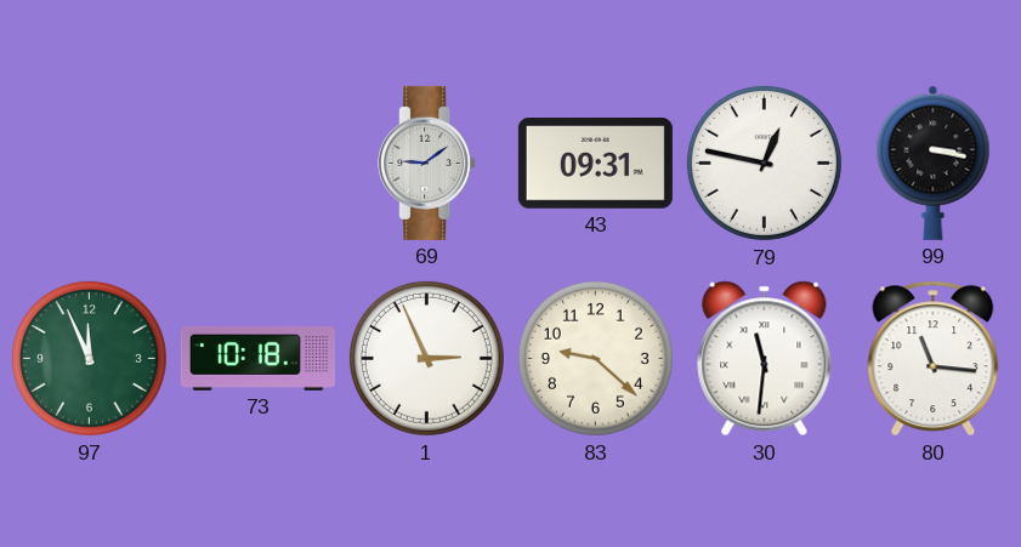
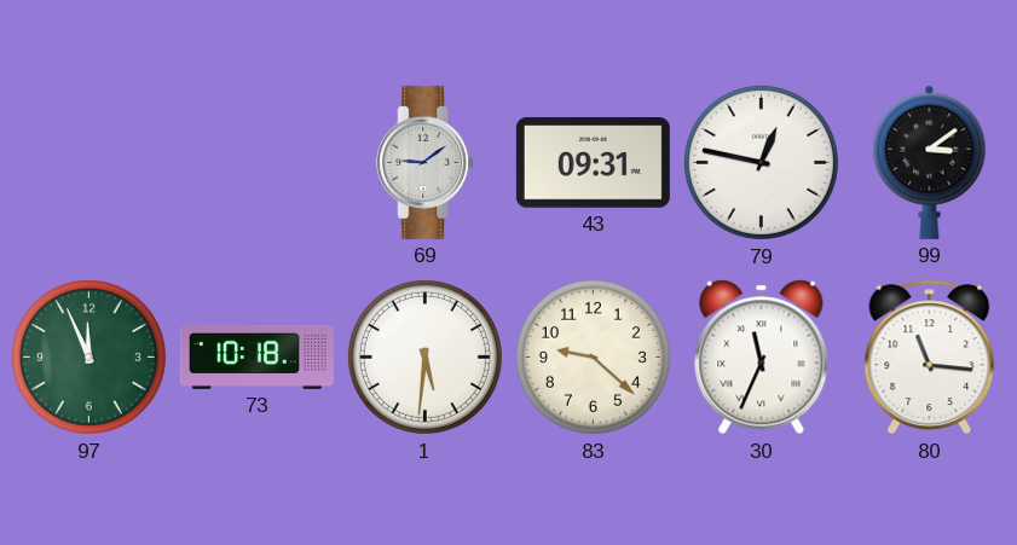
99: 3:17 -> 3:09
1: 2:56 -> 5:31
30: 11:31 -> 11:34
